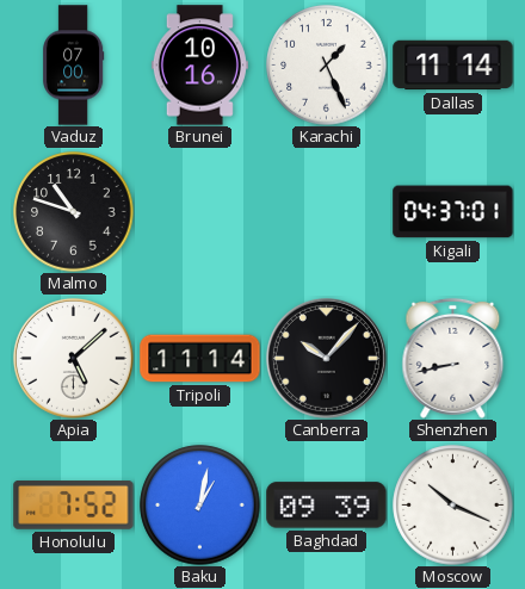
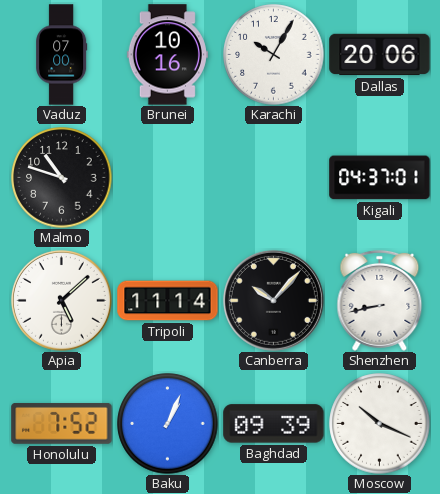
Karachi: 1:26 -> 10:05
Dallas: 11:14 -> 20:06
Baku: 1:02 -> 1:04
